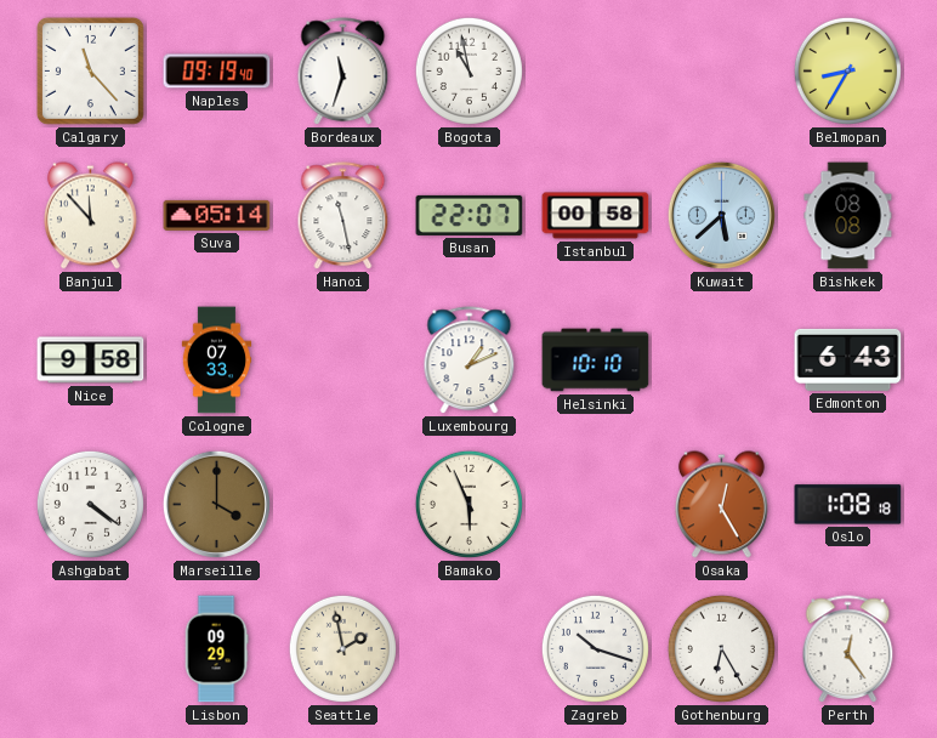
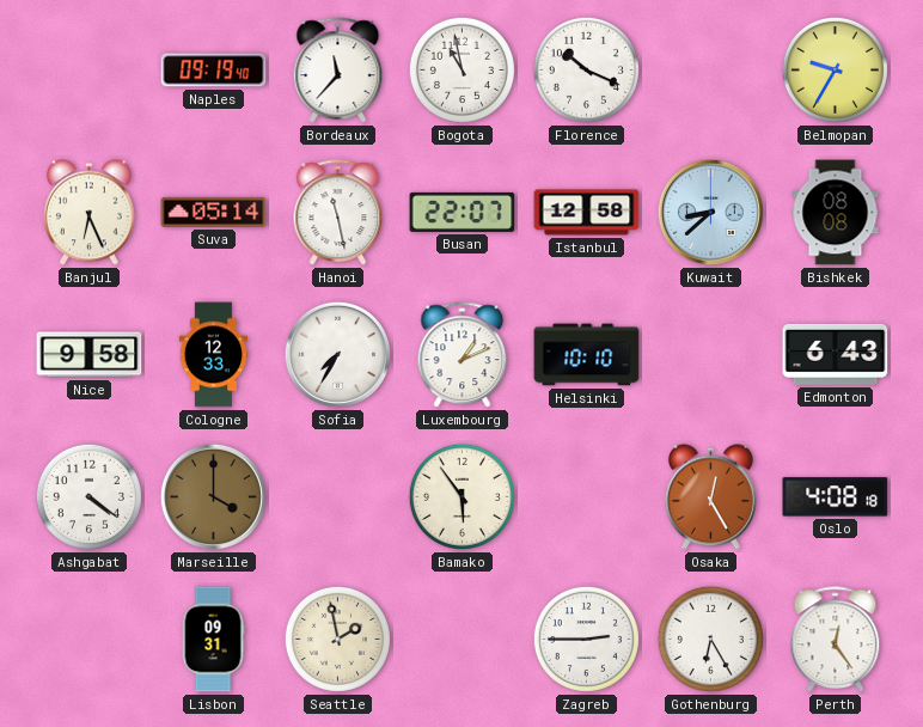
Calgary: 11:23 -> none
Bordeaux: 11:33 -> 11:37
Florence: none -> 10:19
Belmopan: 8:35 -> 9:35
Banjul: 11:53 -> 6:26
Istanbul: 00:58 -> 12:58
Kuwait: 5:38 -> 8:38
Cologne: 07:33 -> 12:33
Sofia: none -> 7:35
Bamako: 5:56 -> 5:54
Oslo: 1:08 -> 4:08
Lisbon: 09:29 -> 09:31
Zagreb: 10:18 -> 2:45
